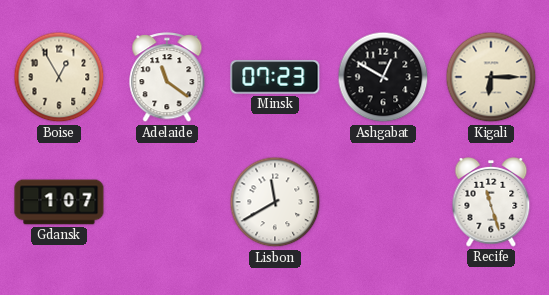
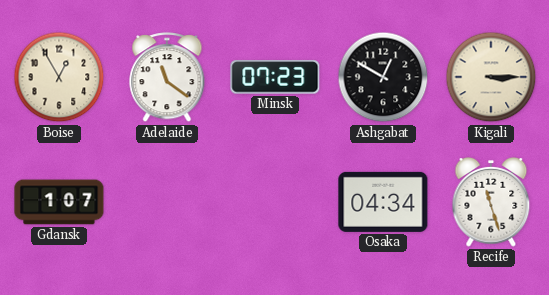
Kigali: 6:15 -> 3:15
Lisbon: 11:40 -> none
Osaka: none -> 04:34
